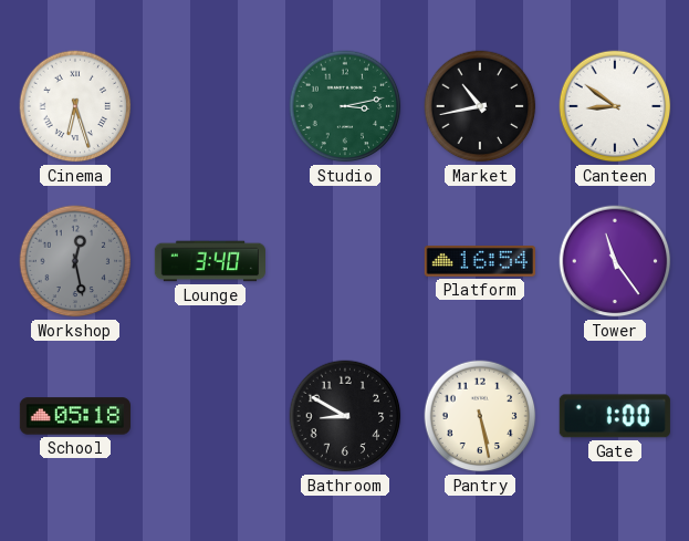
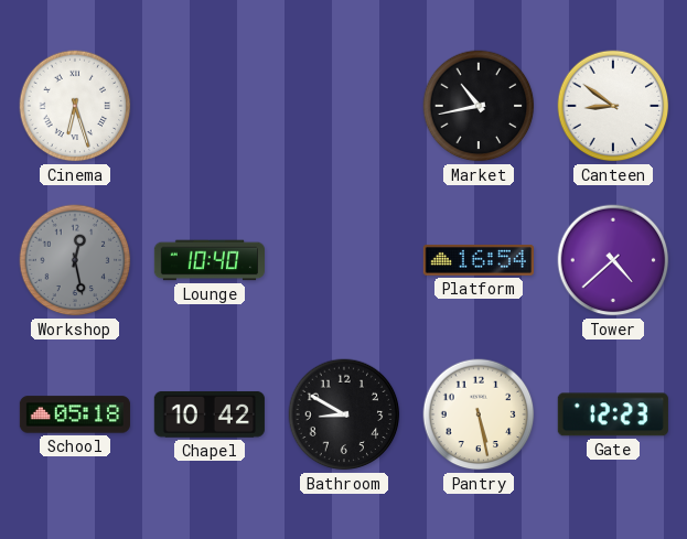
Studio: 3:13 -> none
Lounge: 3:40 -> 10:40
Tower: 11:24 -> 4:38
Chapel: none -> 10:42
Gate: 1:00 -> 12:23
